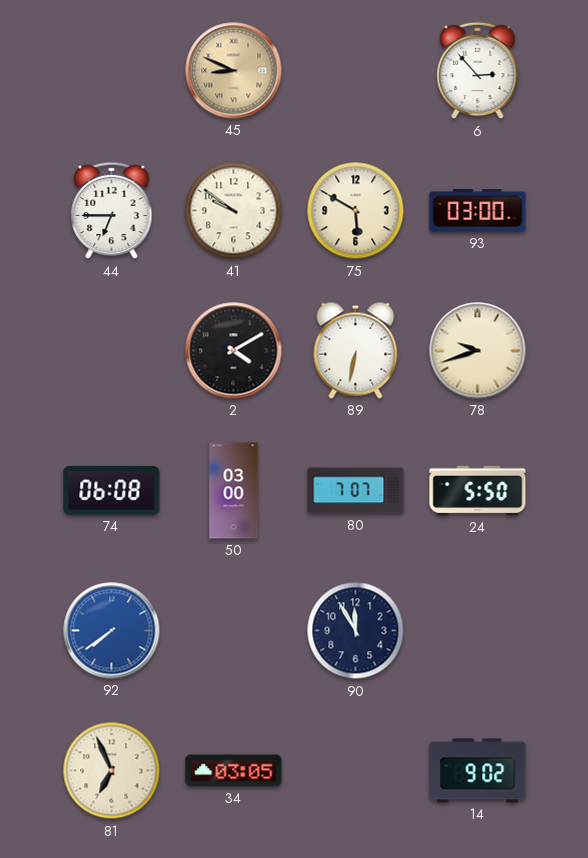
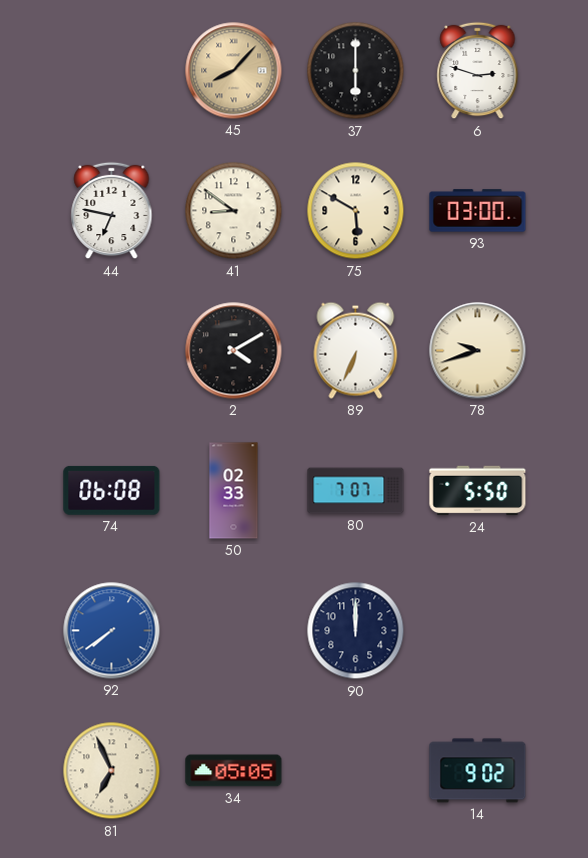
45: 8:49 -> 8:07
37: none -> 6:00
6: 2:53 -> 2:48
44: 6:45 -> 6:47
41: 9:51 -> 8:51
89: 6:32 -> 6:34
50: 03:00 -> 02:33
90: 11:55 -> 12:00
34: 03:05 -> 05:05
